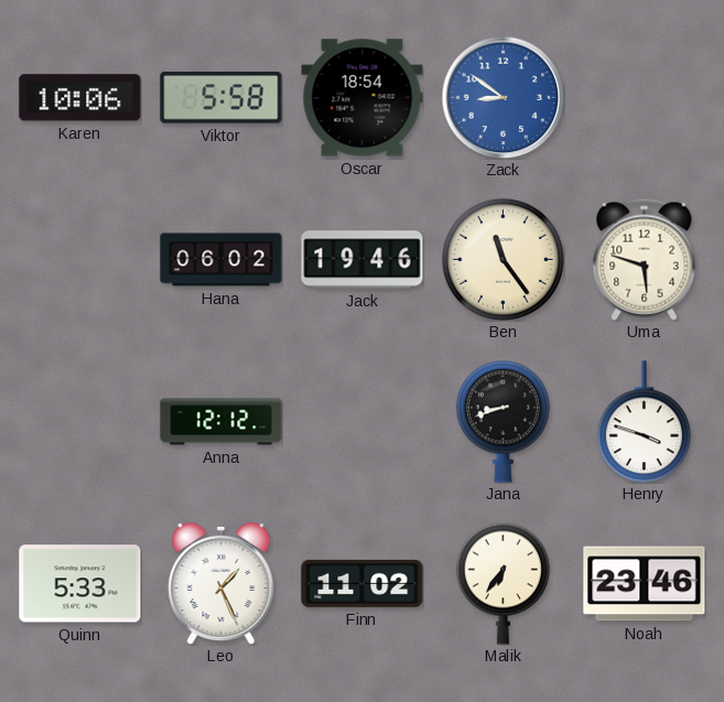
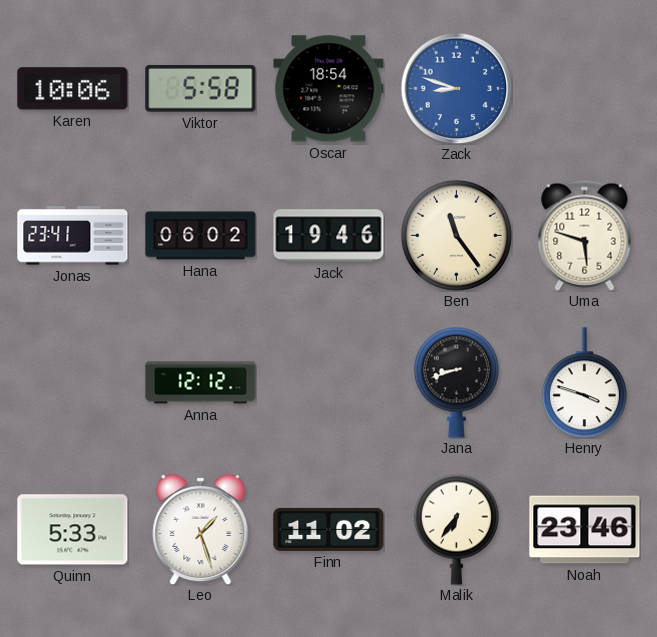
Zack: 8:51 -> 8:48
Jonas: none -> 23:41
Leo: 1:26 -> 1:27
